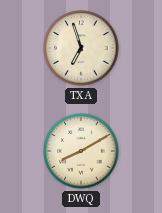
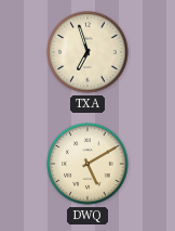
DWQ: 8:10 -> 5:10
